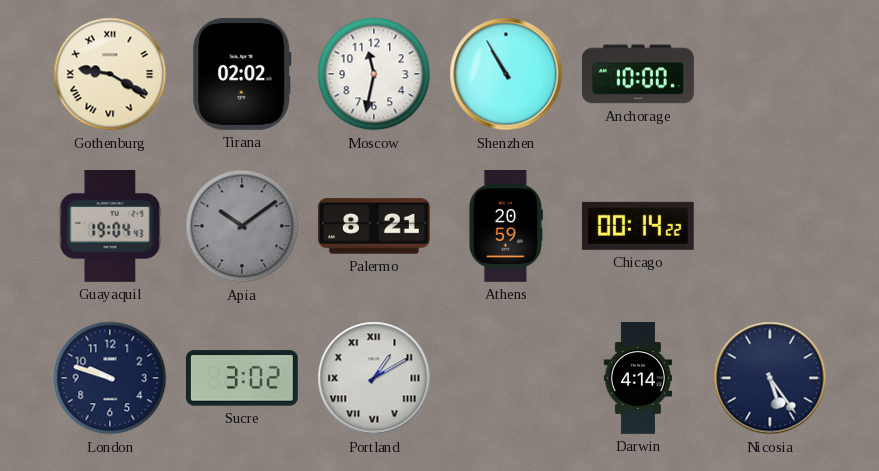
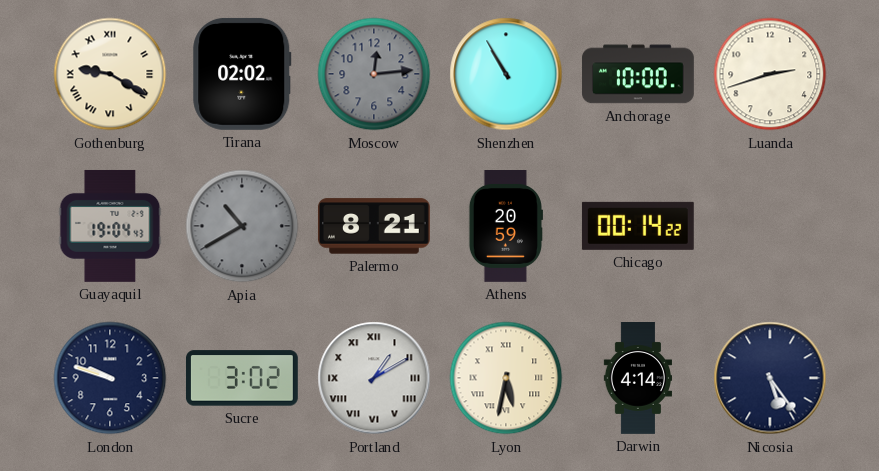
Moscow: 11:32 -> 12:14
Moscow dial: white -> grey
Luanda: none -> 2:42
Apia: 10:09 -> 10:40
Lyon: none -> 5:32
